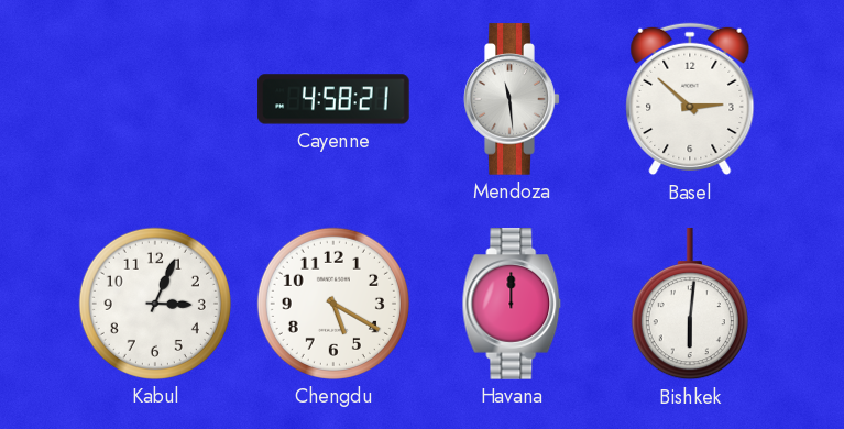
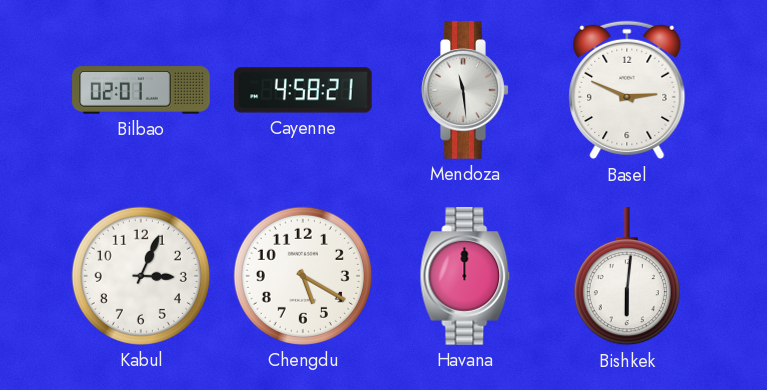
Bilbao: none -> 02:01
Basel: 2:52 -> 2:49
